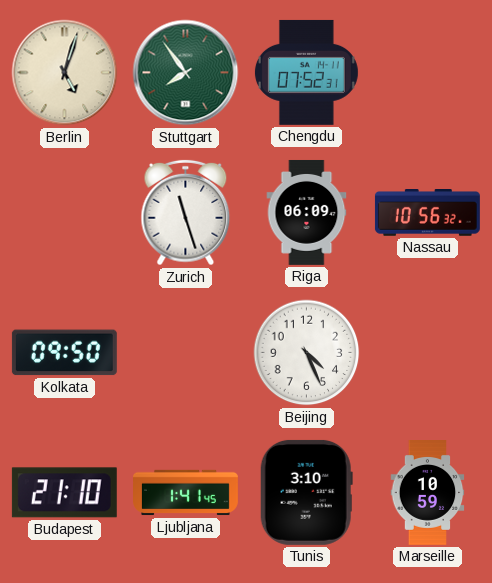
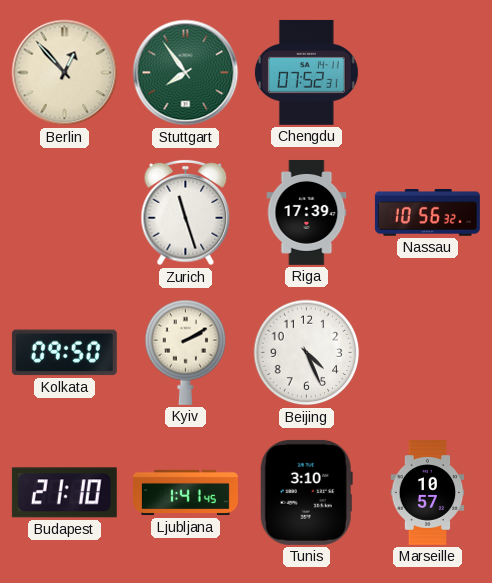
Berlin: 5:03 -> 12:53
Riga: 06:09 -> 17:39
Kyiv: none -> 2:10
Marseille: 10:59 -> 10:57
